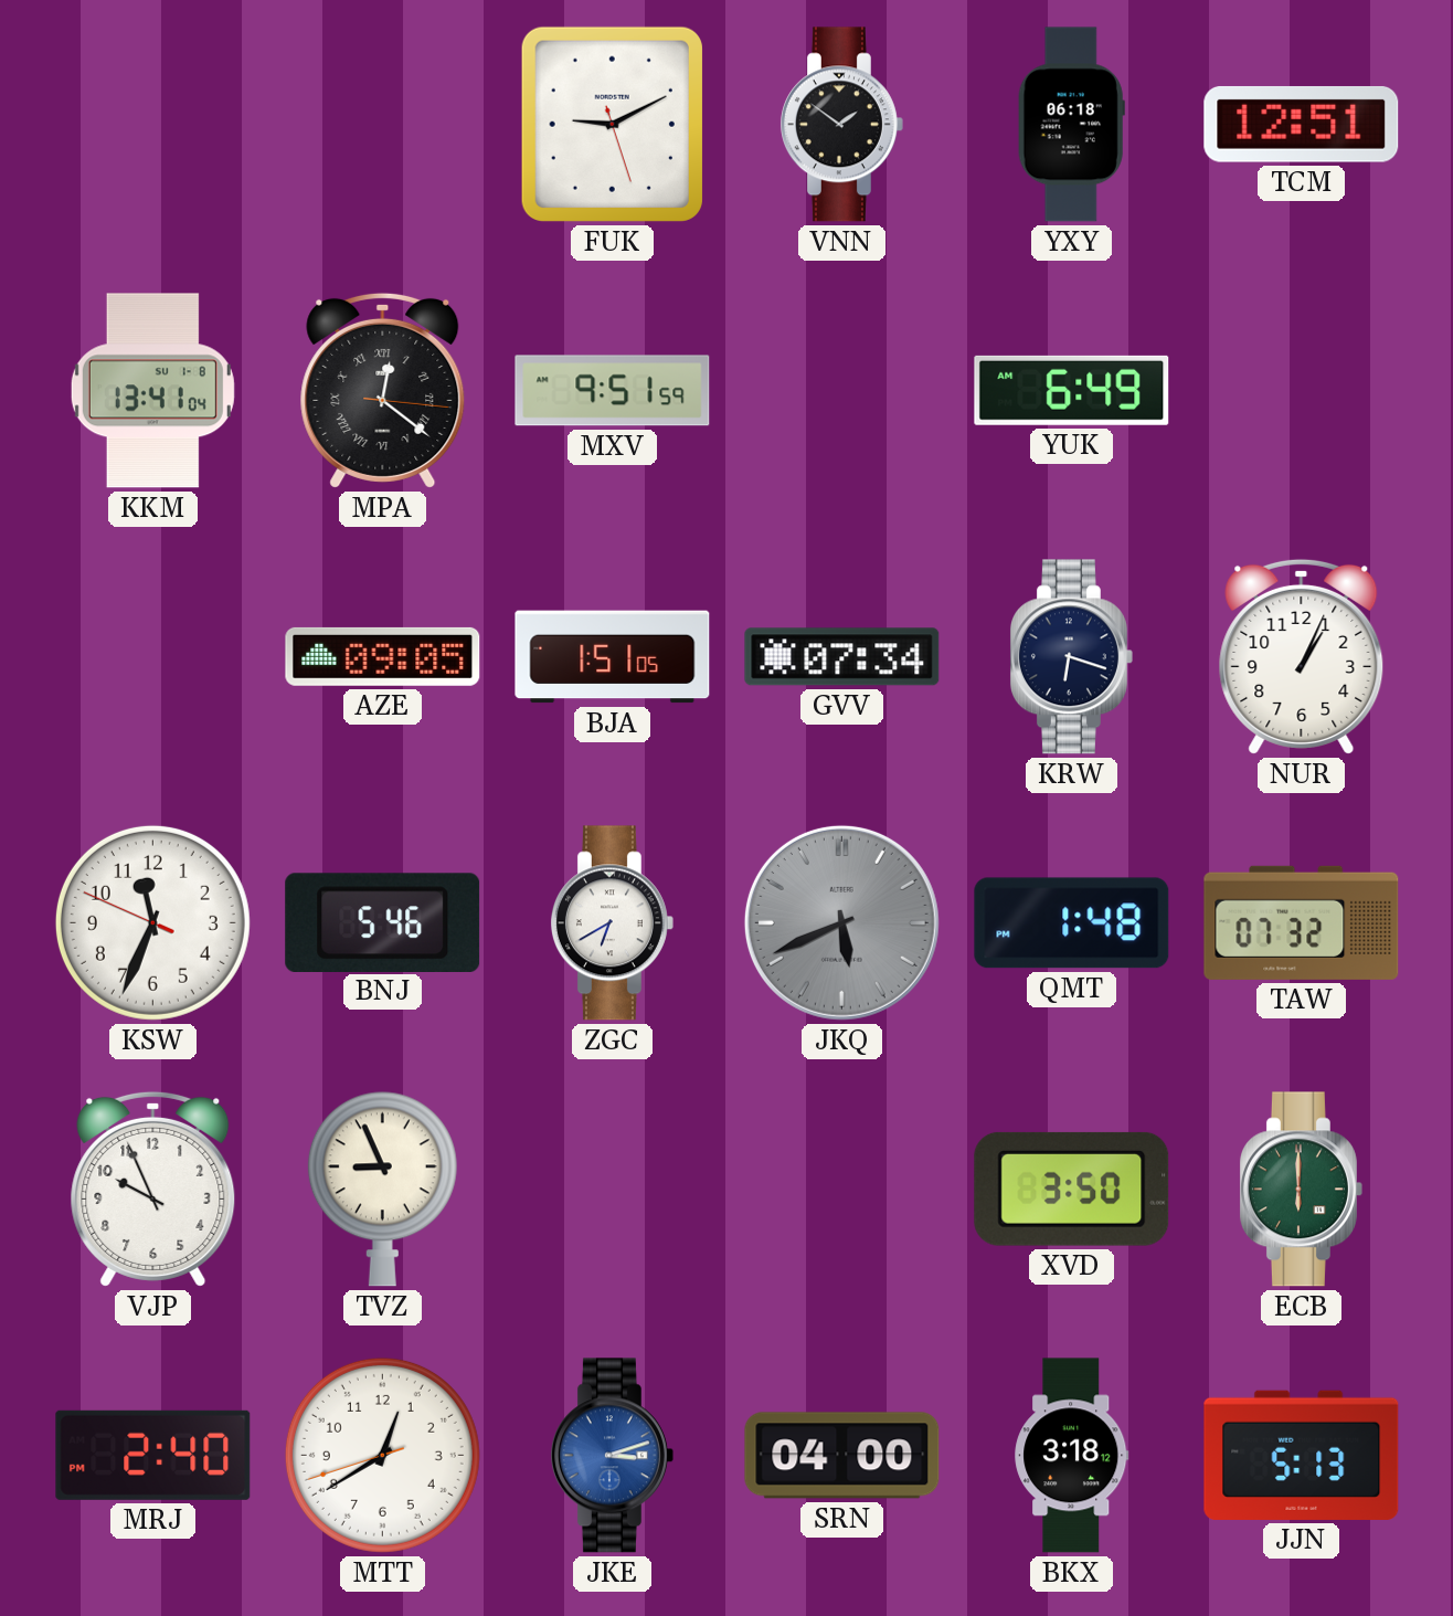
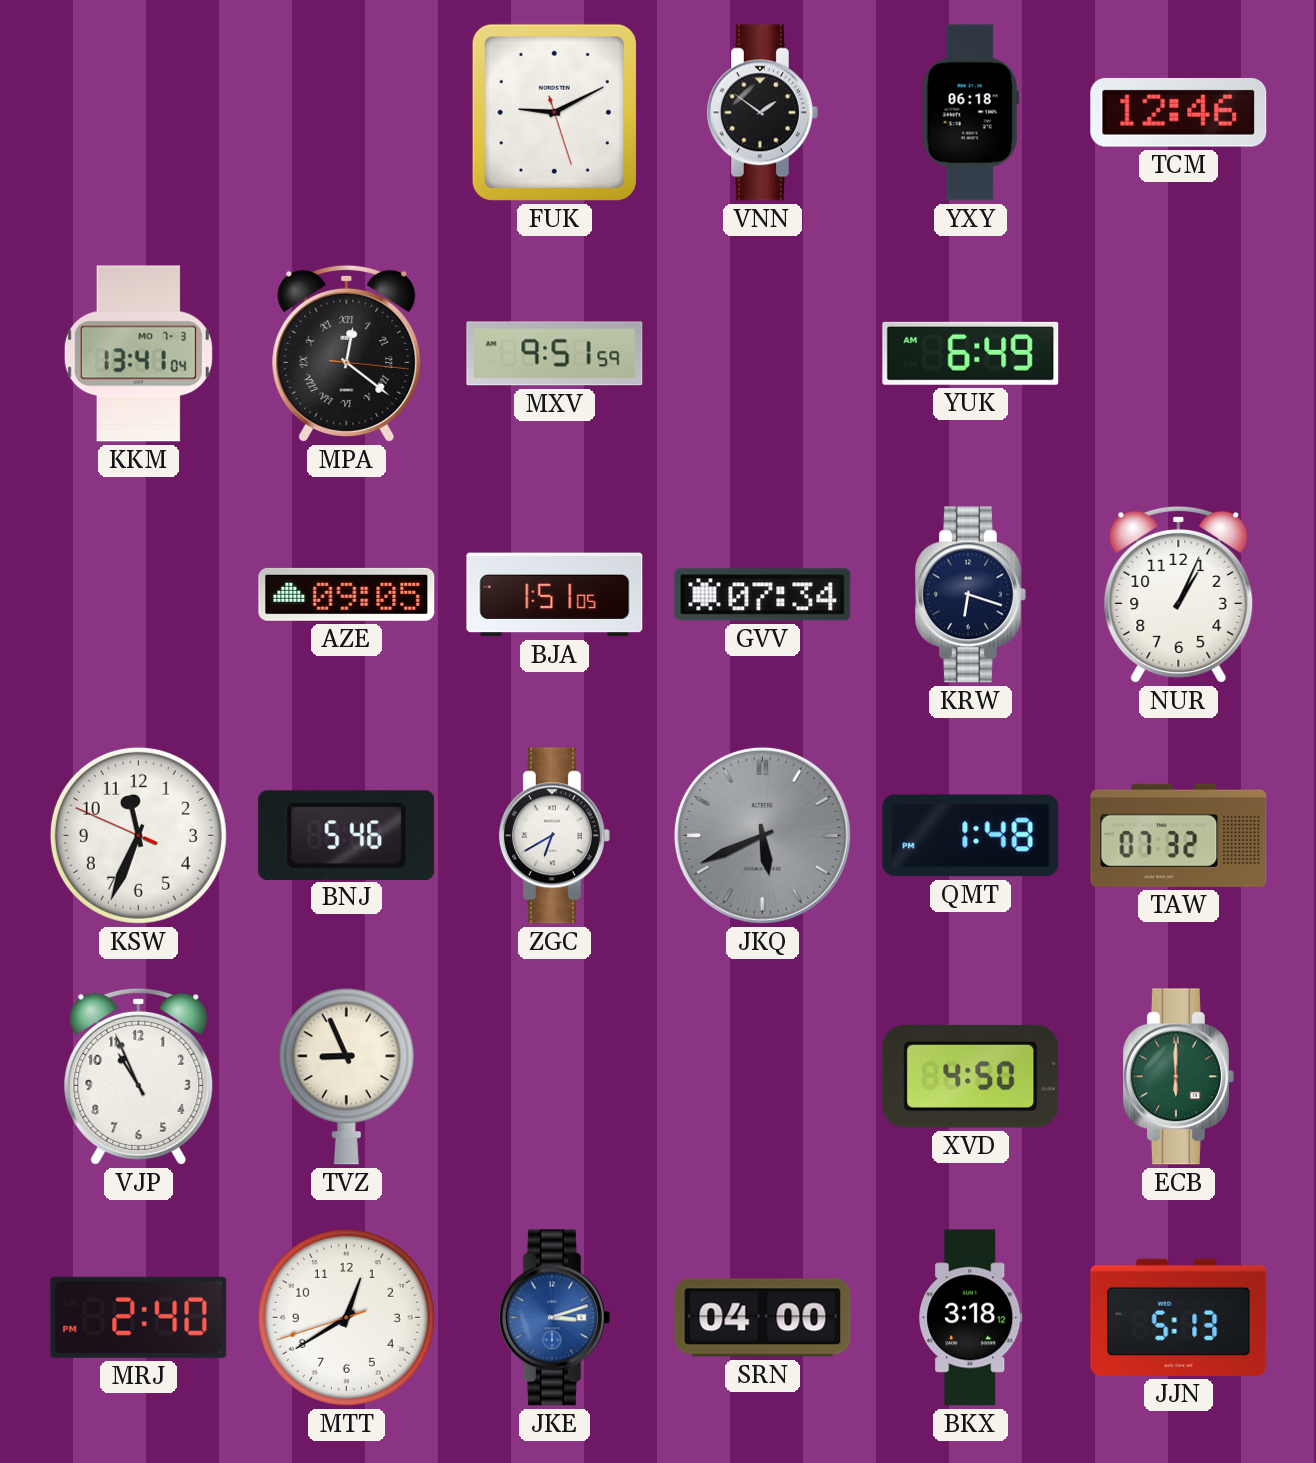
TCM: 12:51 -> 12:46
KKM date: SU 1-8 -> MO 7-3
VJP: 9:56 -> 10:56
XVD: 3:50 -> 4:50
